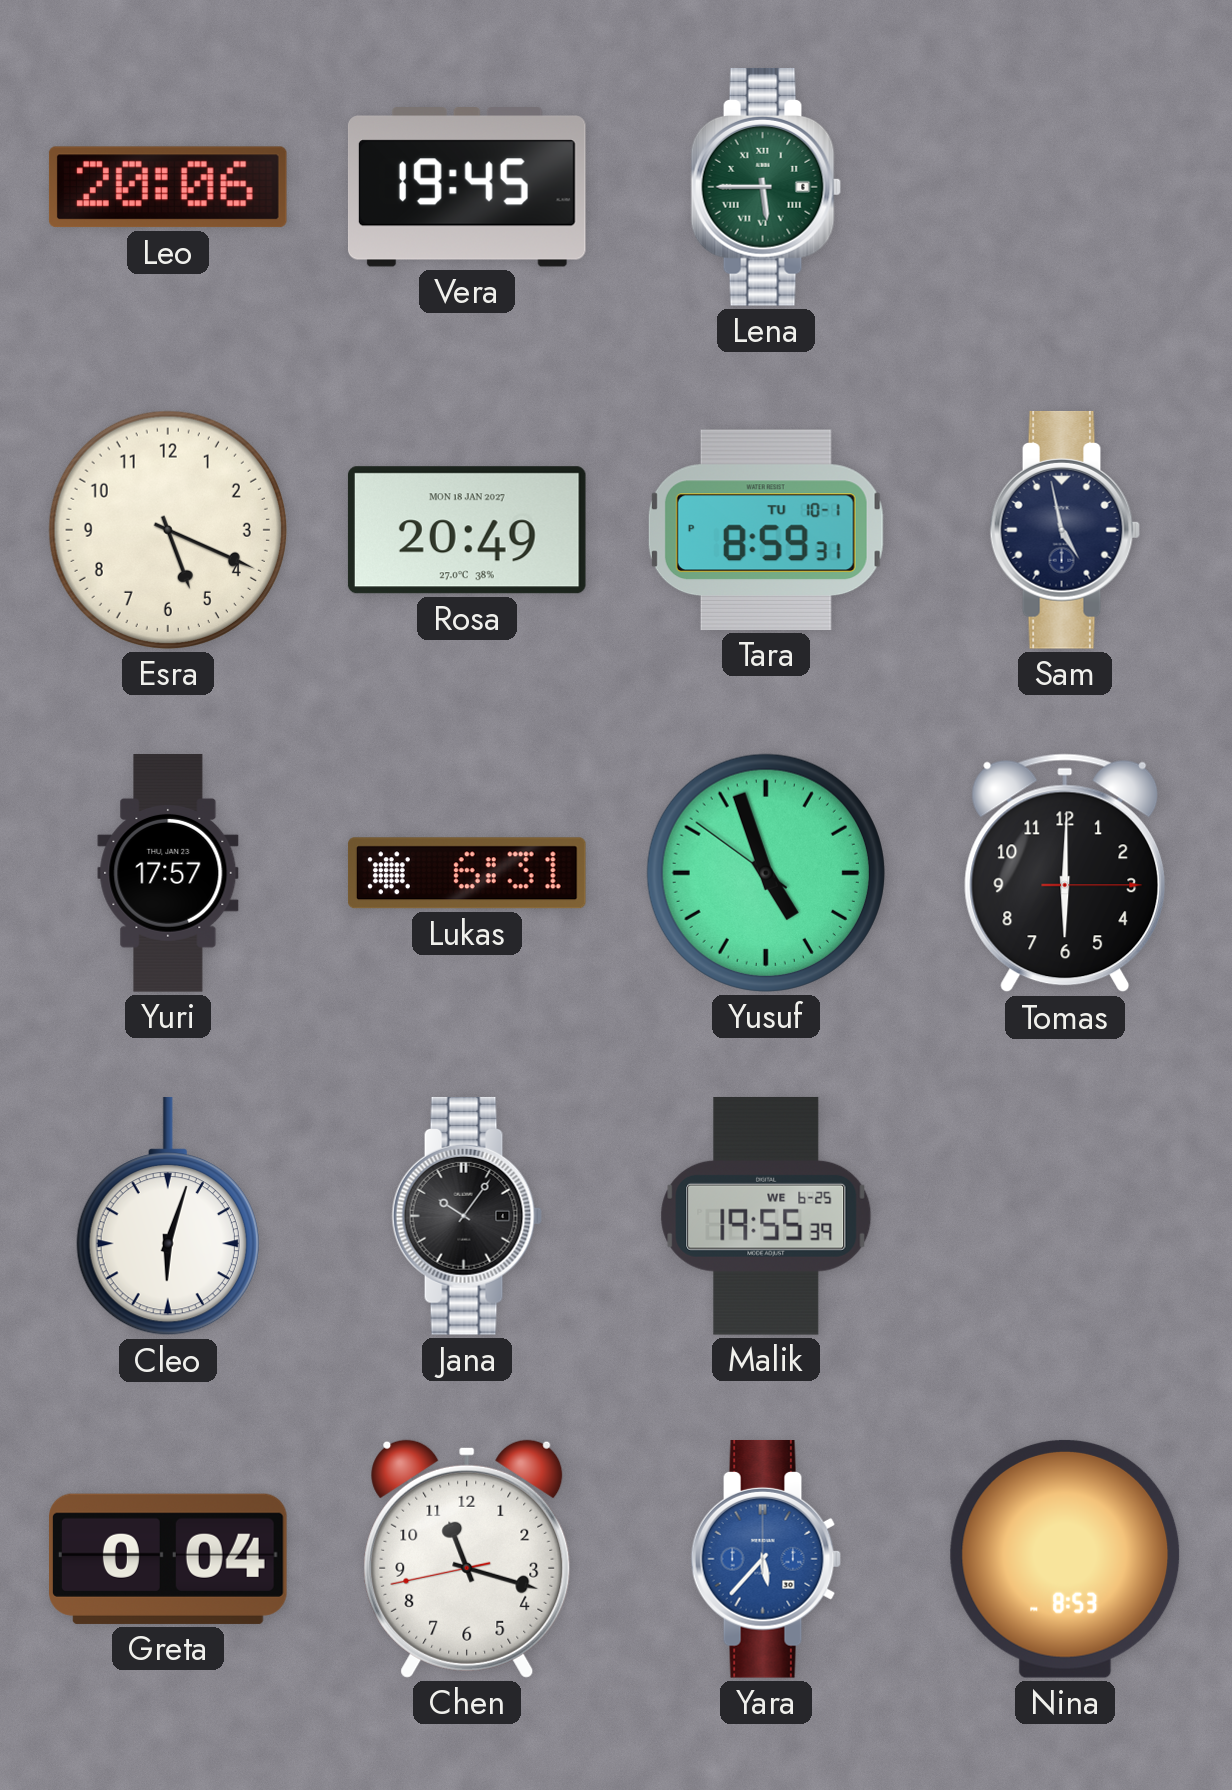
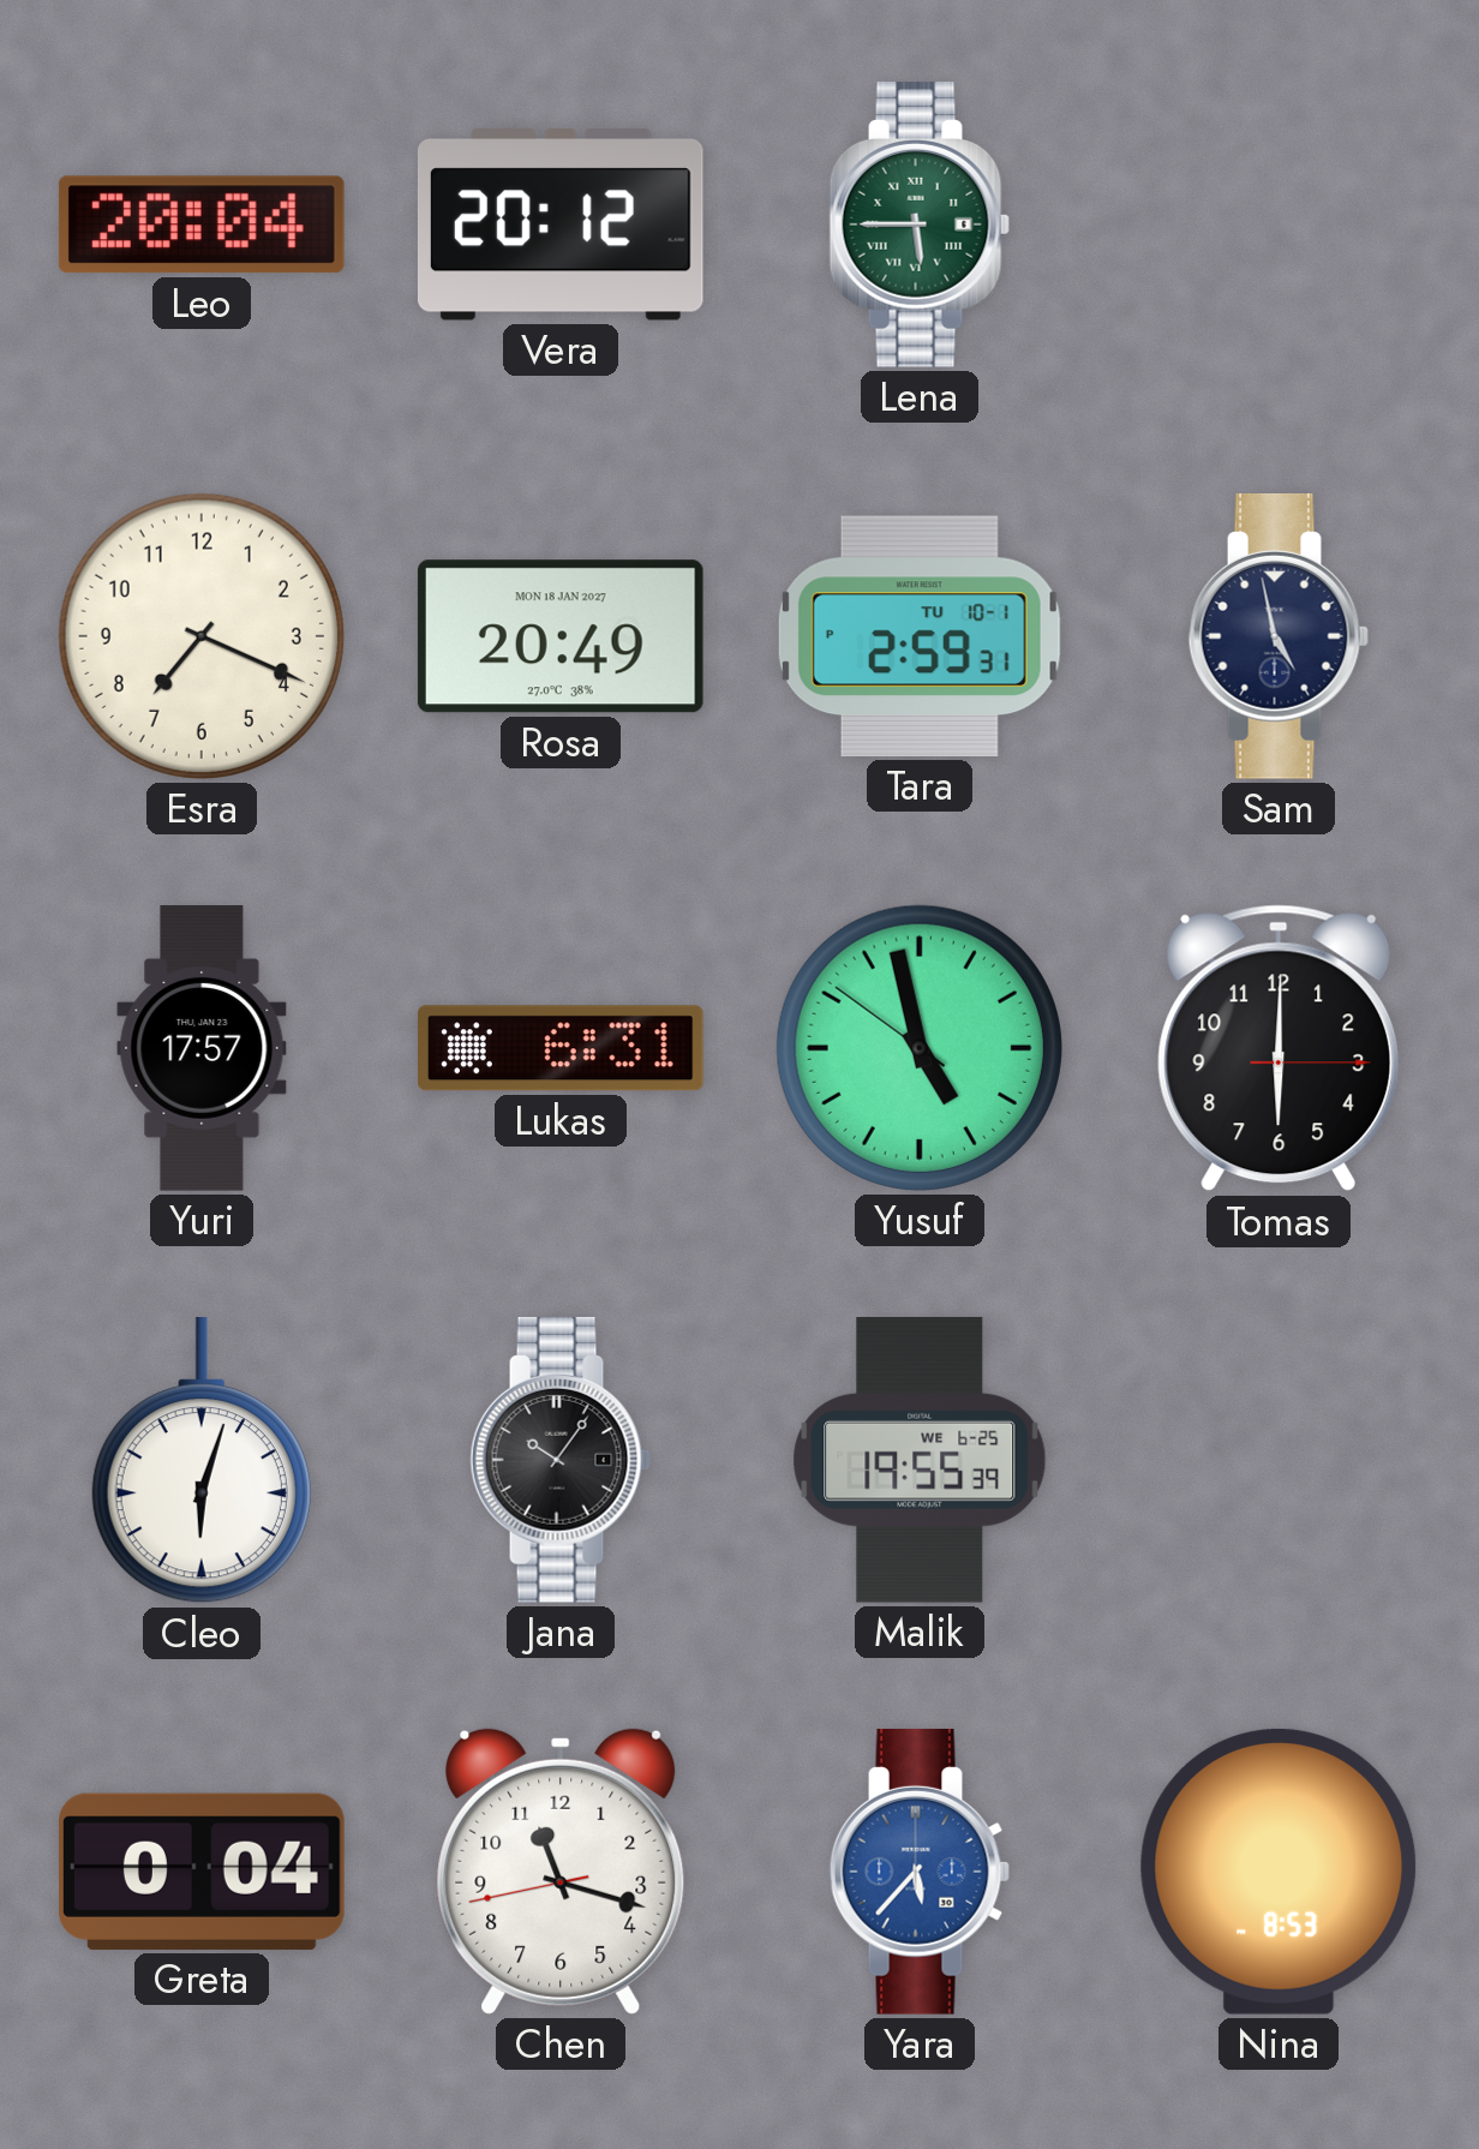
Leo: 20:06 -> 20:04
Vera: 19:45 -> 20:12
Esra: 5:19 -> 7:19
Tara: 8:59 -> 2:59
Yusuf: 4:56 -> 4:57
